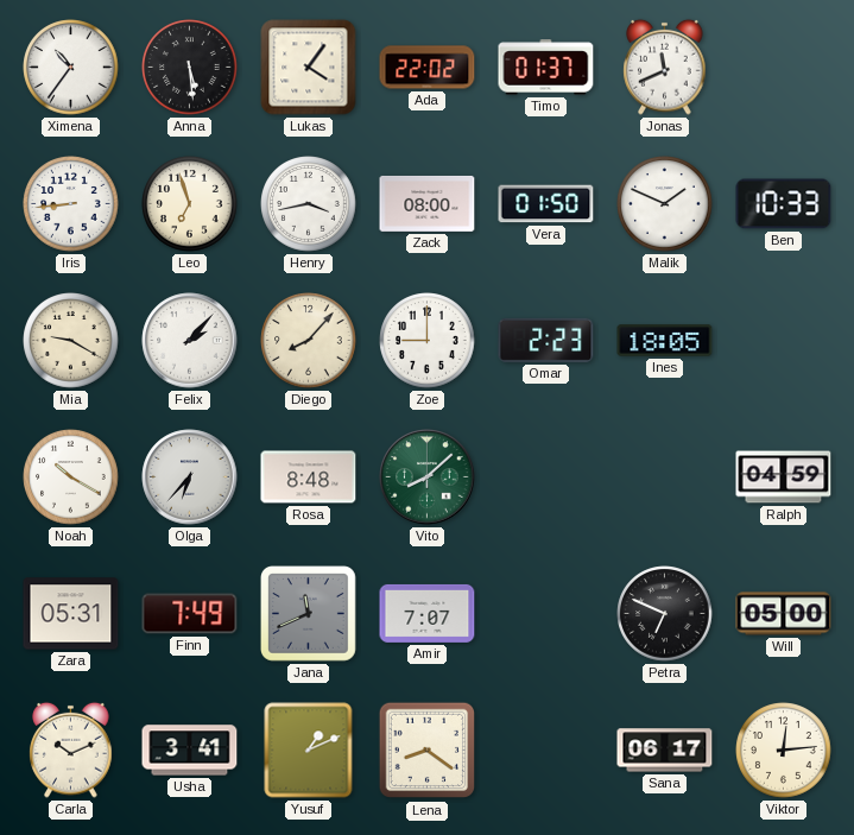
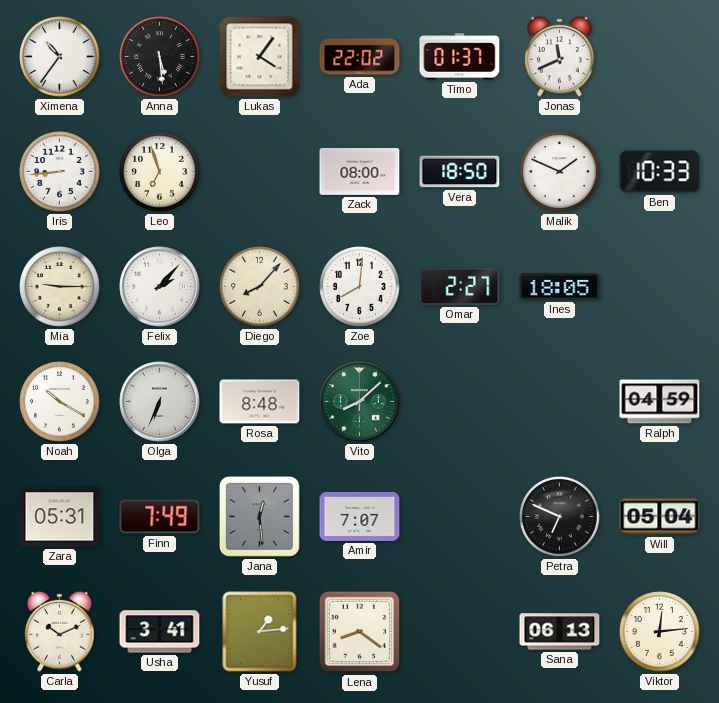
Henry: 3:43 -> none
Vera: 01:50 -> 18:50
Mia: 9:20 -> 9:15
Zoe: 9:00 -> 8:01
Omar: 2:23 -> 2:27
Olga: 6:37 -> 6:34
Jana: 11:41 -> 12:29
Will: 05:00 -> 05:04
Yusuf: 1:11 -> 1:14
Sana: 06:17 -> 06:13
